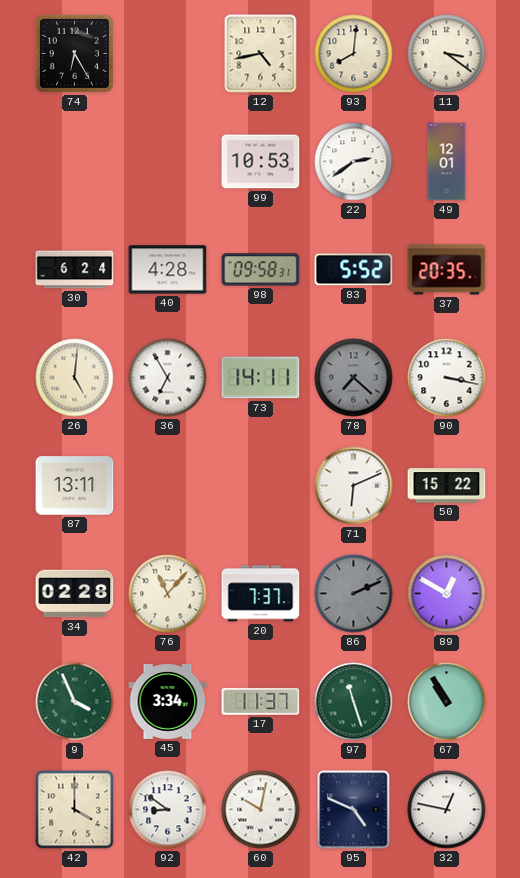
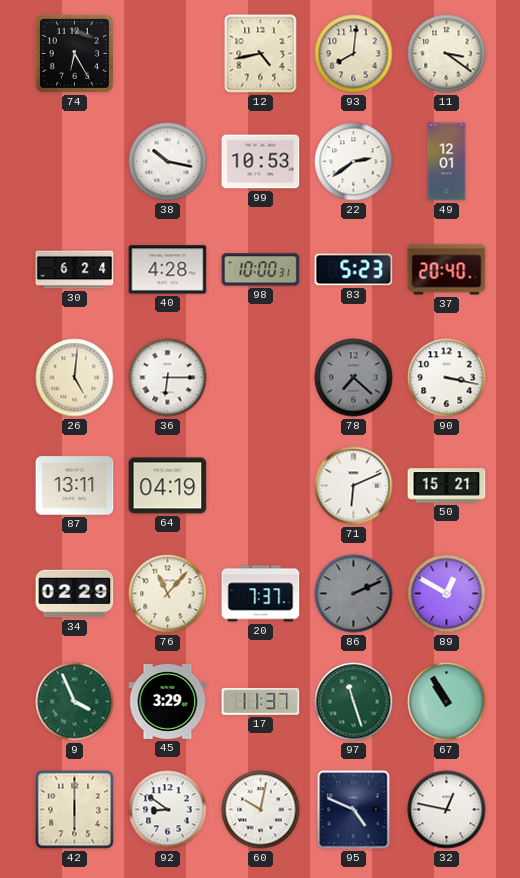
38: none -> 10:17
98: 09:58 -> 10:00
83: 5:52 -> 5:23
37: 20:35 -> 20:40
36: 6:55 -> 6:15
73: 14:11 -> none
64: none -> 04:19
50: 15:22 -> 15:21
34: 02:28 -> 02:29
45: 3:34 -> 3:29
42: 4:00 -> 6:00
